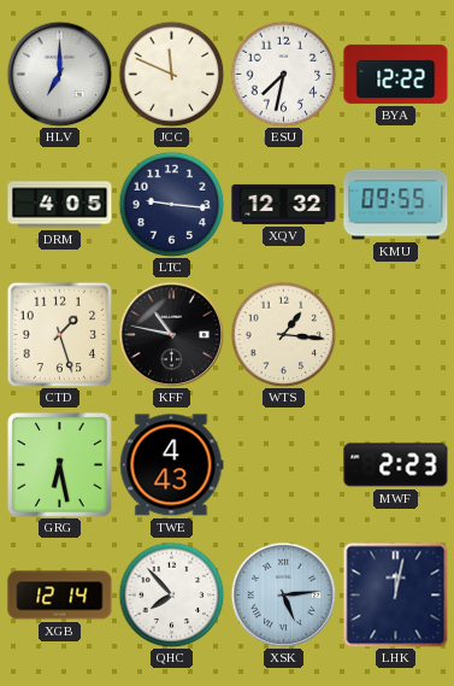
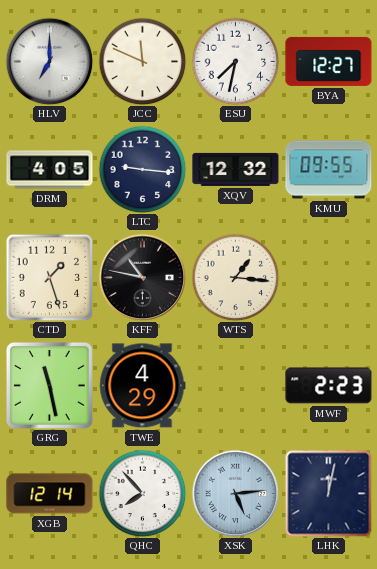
BYA: 12:22 -> 12:27
GRG: 6:28 -> 11:28
TWE: 4:43 -> 4:29
